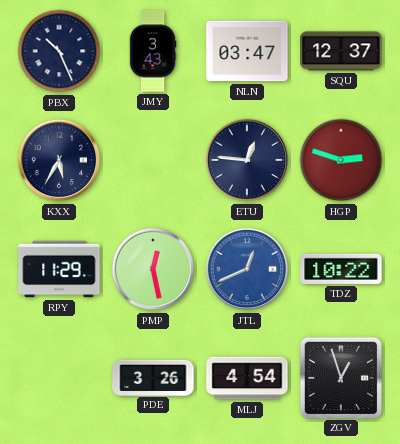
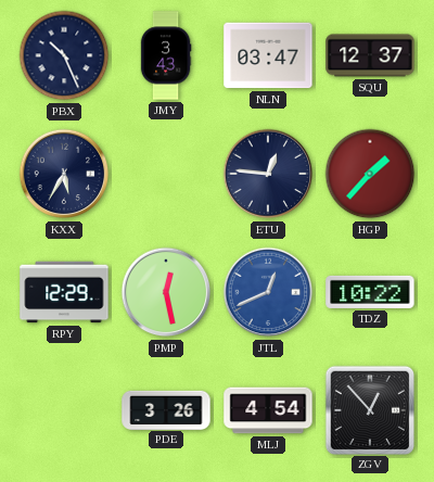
HGP: 2:48 -> 1:37
RPY: 11:29 -> 12:29
ZGV: 12:57 -> 12:53
